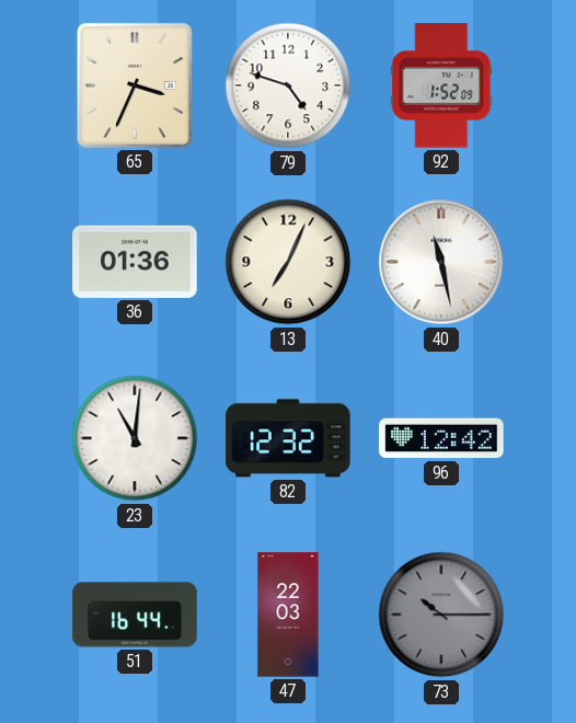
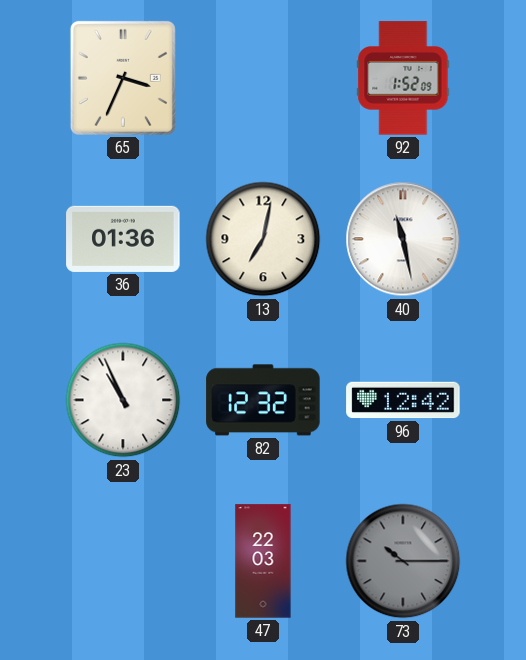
79: 4:48 -> none
13: 7:04 -> 7:02
23: 11:01 -> 10:56
51: 16:44 -> none
